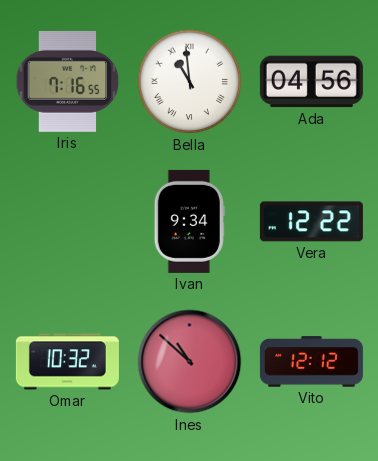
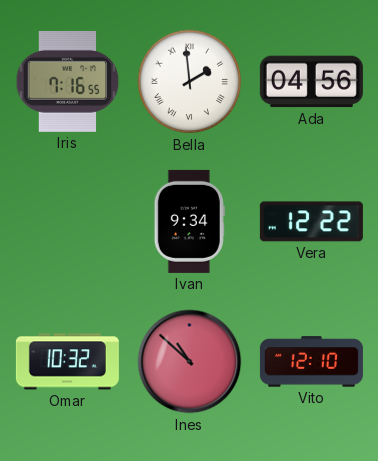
Bella: 10:59 -> 1:59
Vito: 12:12 -> 12:10
